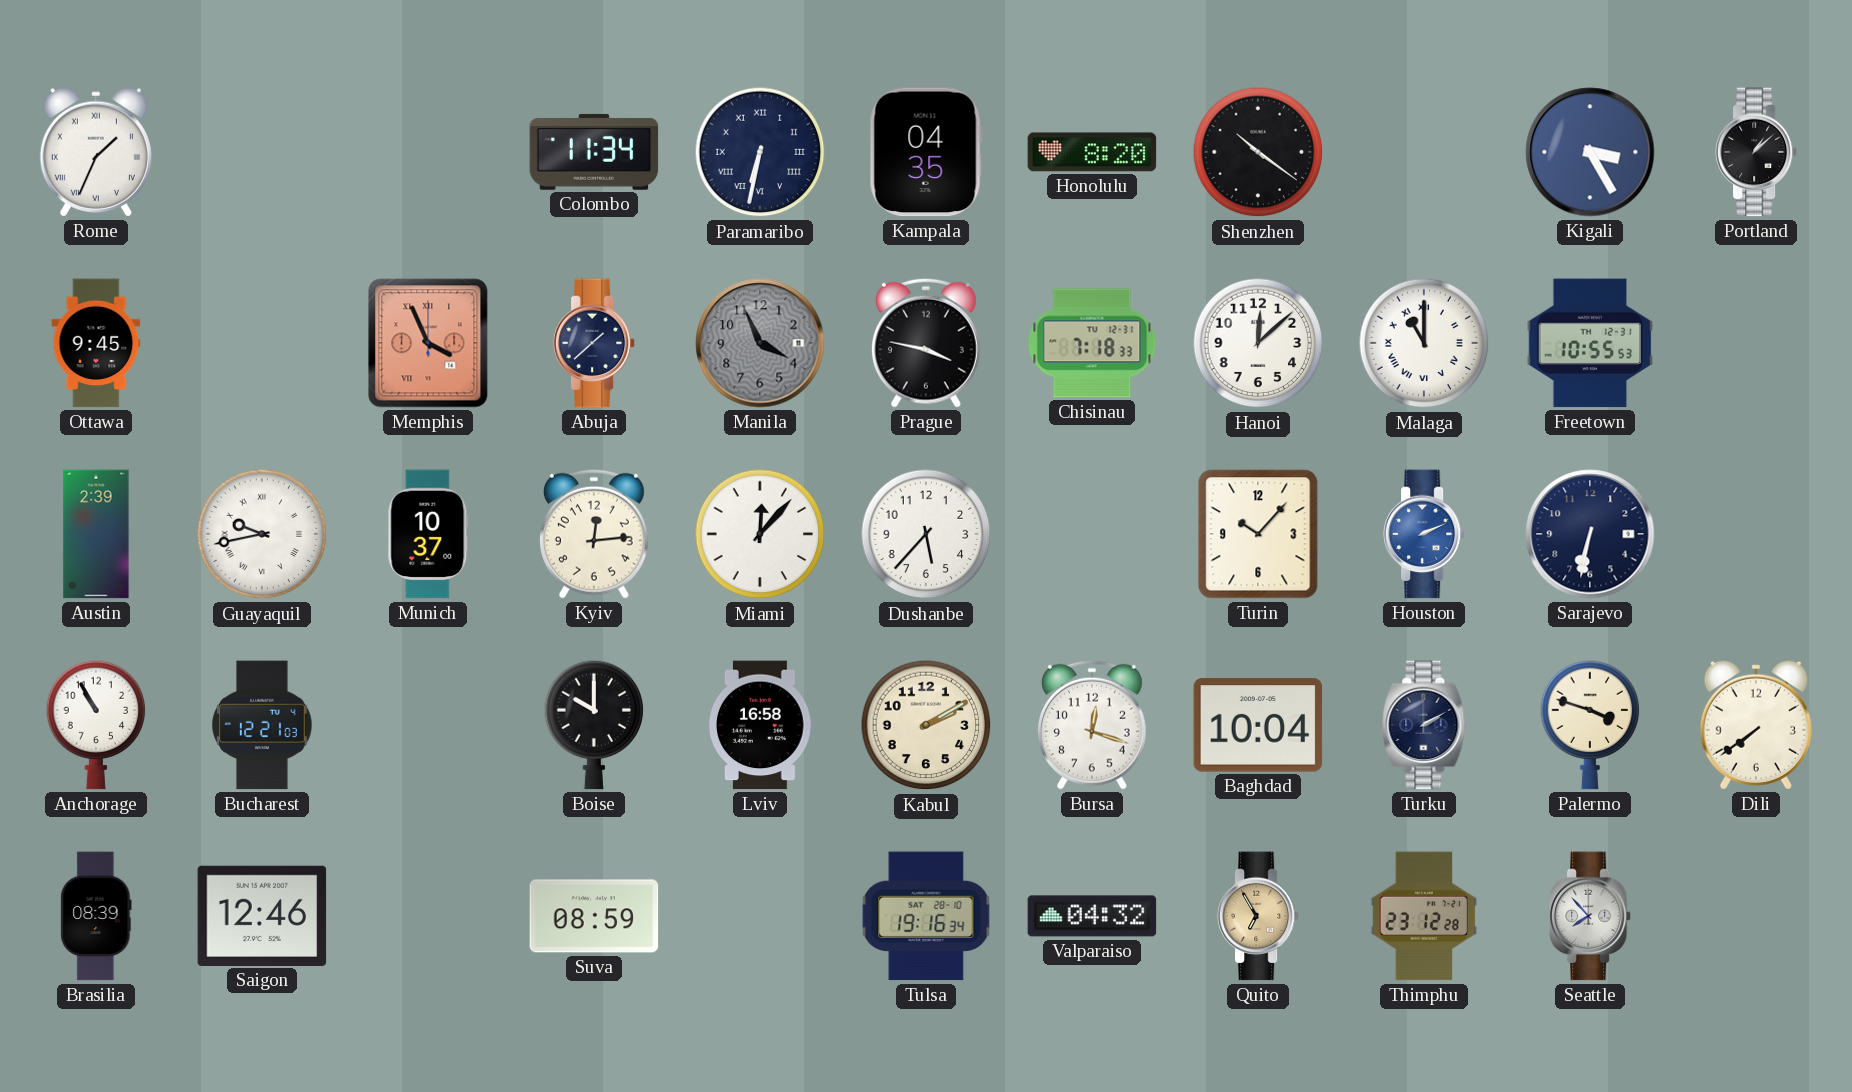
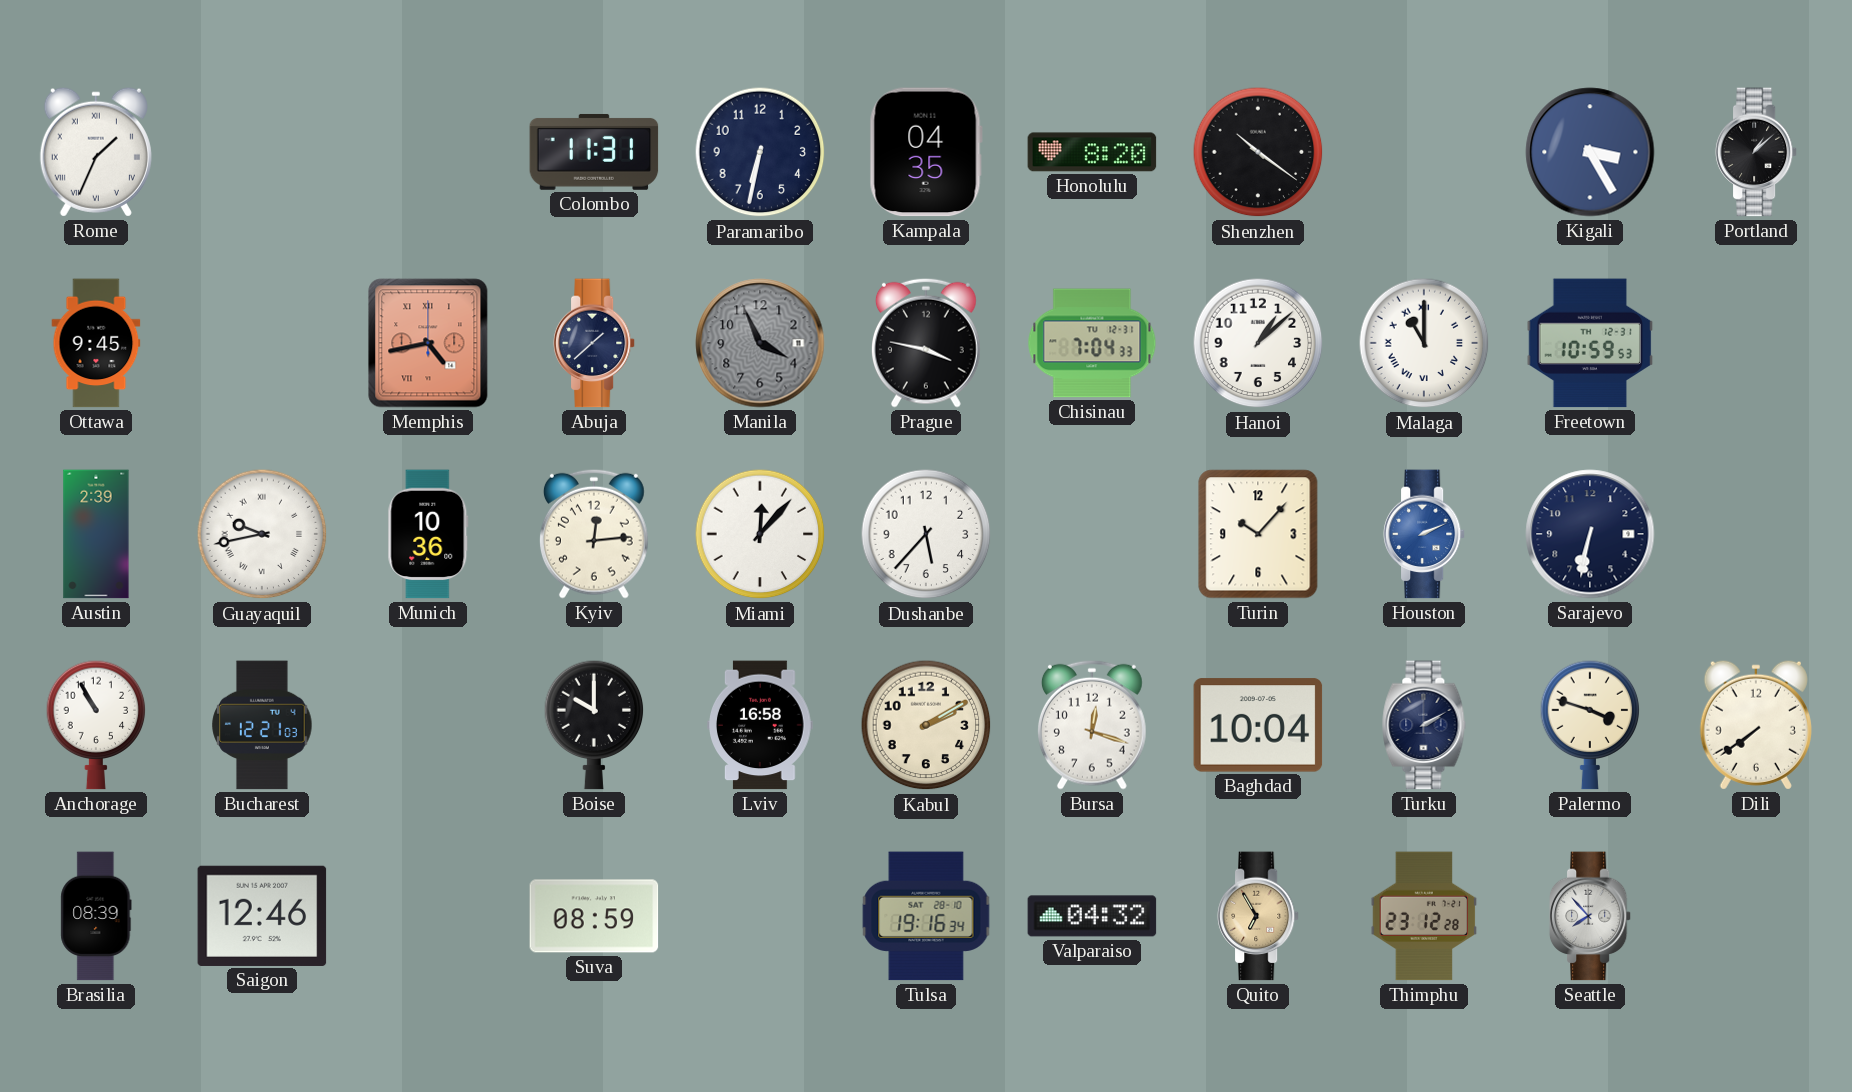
Colombo: 11:34 -> 11:31
Paramaribo numerals: Roman -> Arabic
Memphis: 3:56 -> 4:43
Chisinau: 7:18 -> 7:04
Hanoi: 12:08 -> 1:08
Freetown: 10:55 -> 10:59
Munich: 10:37 -> 10:36
